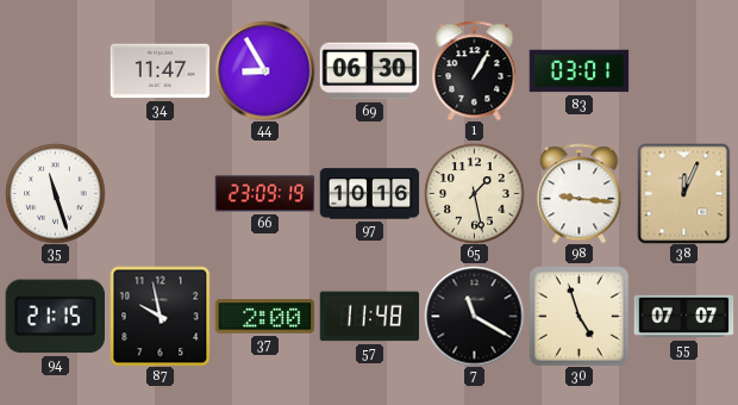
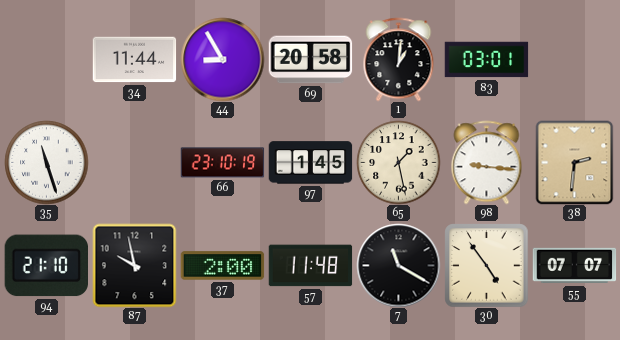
34: 11:47 -> 11:44
69: 06:30 -> 20:58
1: 1:05 -> 1:01
66: 23:09 -> 23:10
97: 10:16 -> 1:45
38: 12:04 -> 2:31
94: 21:15 -> 21:10
30: 4:57 -> 4:54
